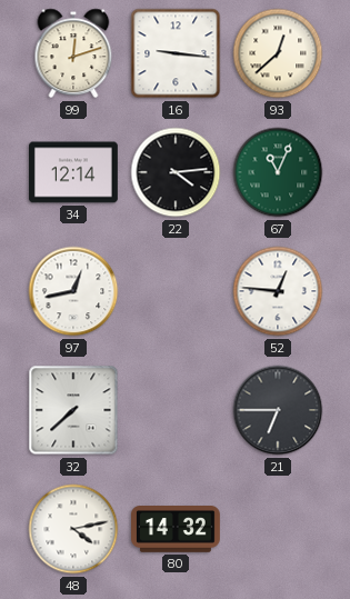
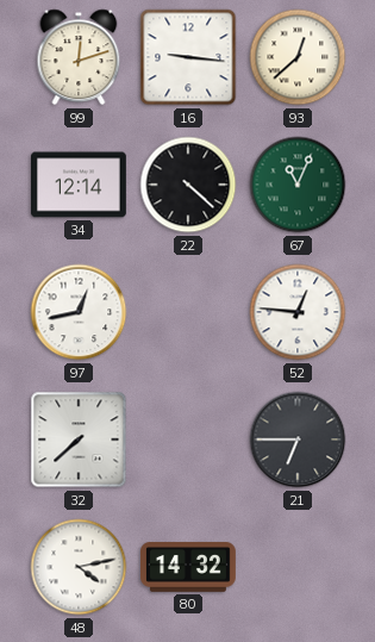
22: 4:14 -> 4:22
